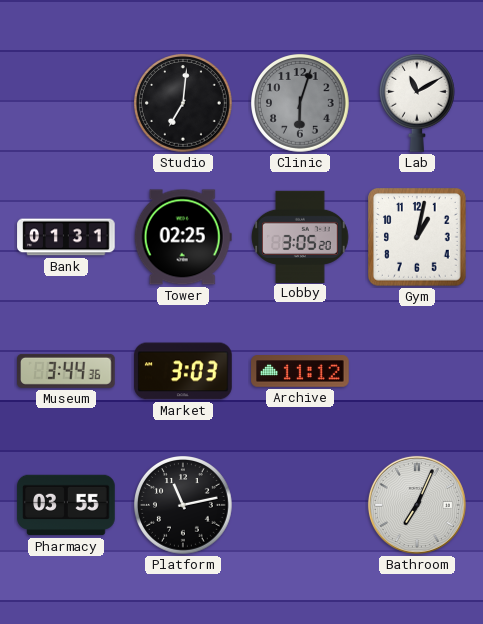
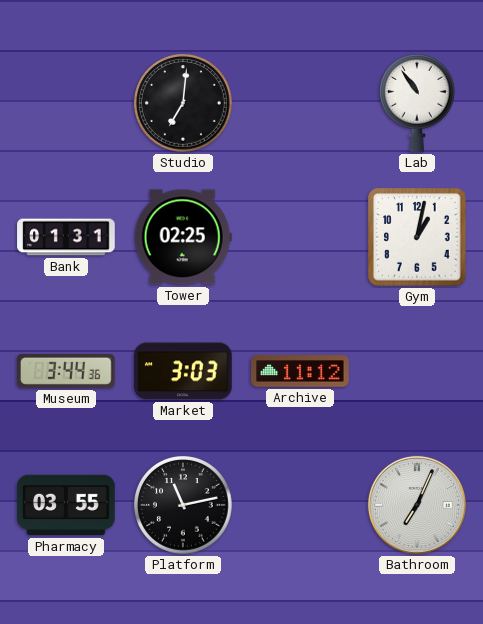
Clinic: 6:03 -> none
Lab: 11:10 -> 10:54
Lobby: 3:05 -> none
